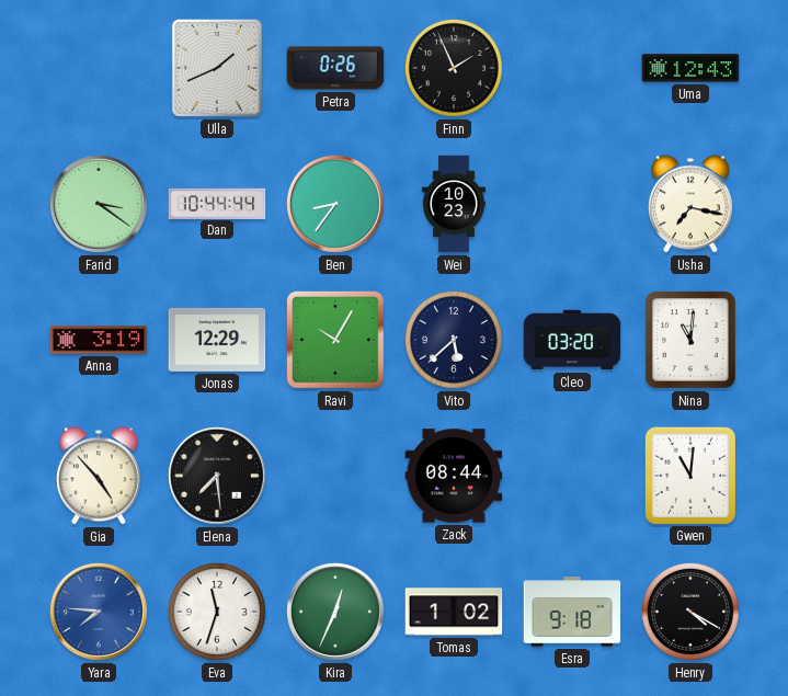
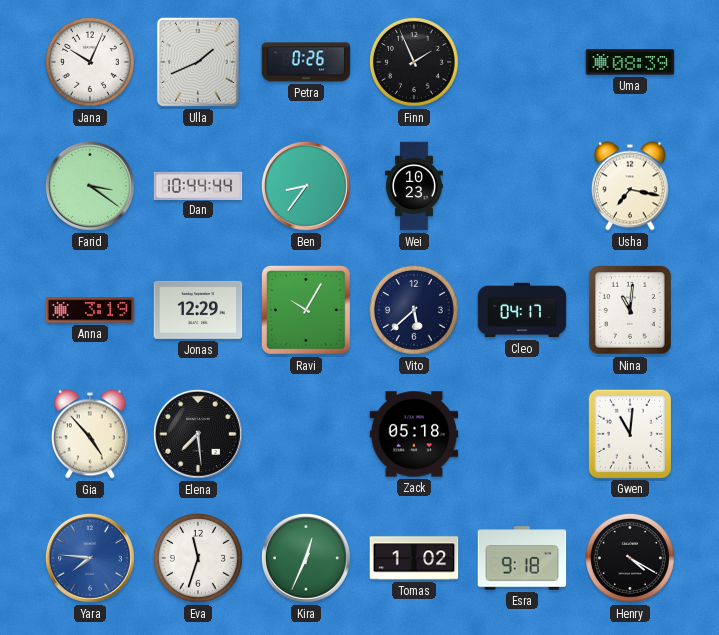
Jana: none -> 10:04
Uma: 12:43 -> 08:39
Cleo: 03:20 -> 04:17
Zack: 08:44 -> 05:18
